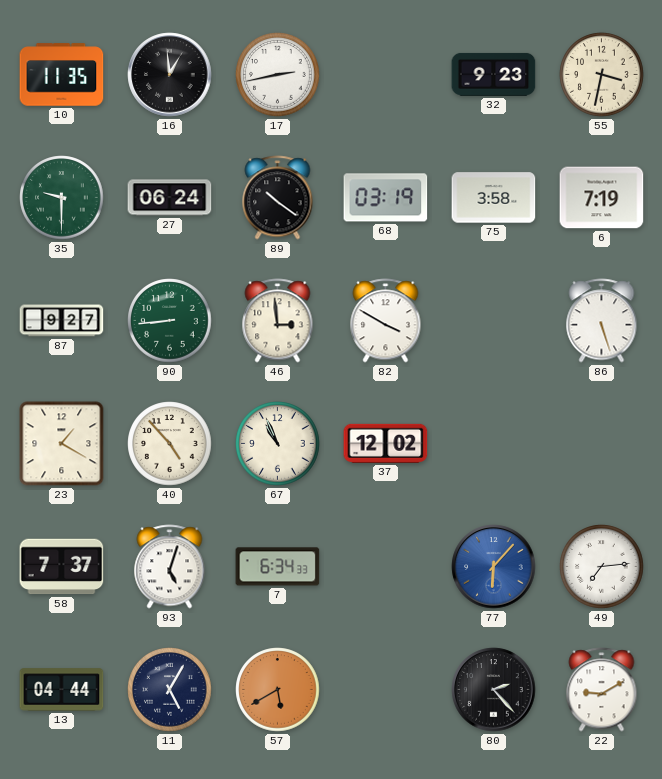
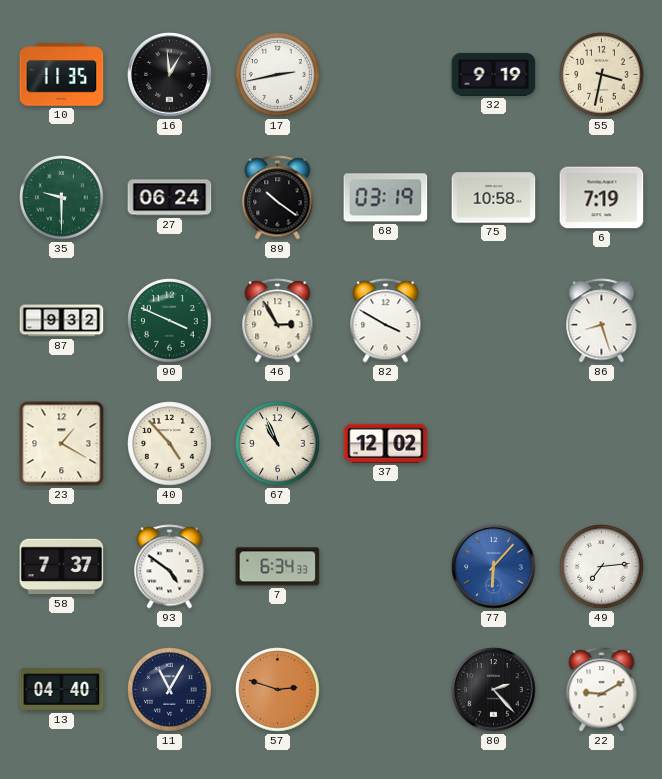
32: 9:23 -> 9:19
75: 3:58 -> 10:58
87: 9:27 -> 9:32
90: 8:44 -> 3:49
46: 2:59 -> 2:55
86: 5:27 -> 8:27
93: 5:03 -> 4:51
13: 04:44 -> 04:40
11: 5:05 -> 11:05
57: 5:40 -> 2:48
